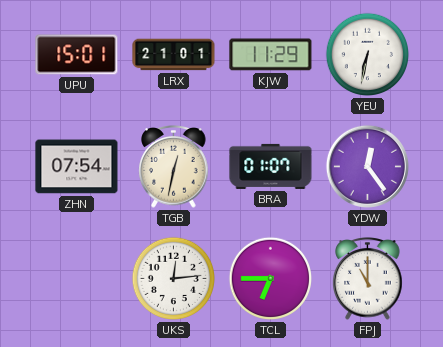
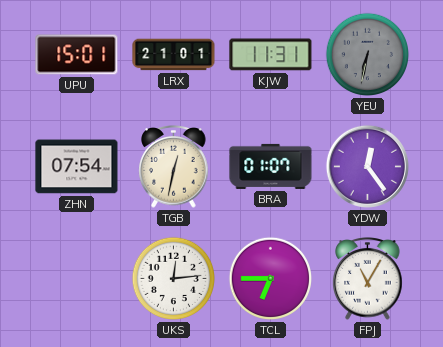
KJW: 11:29 -> 11:31
YEU dial: white -> grey
FPJ: 11:00 -> 11:05
